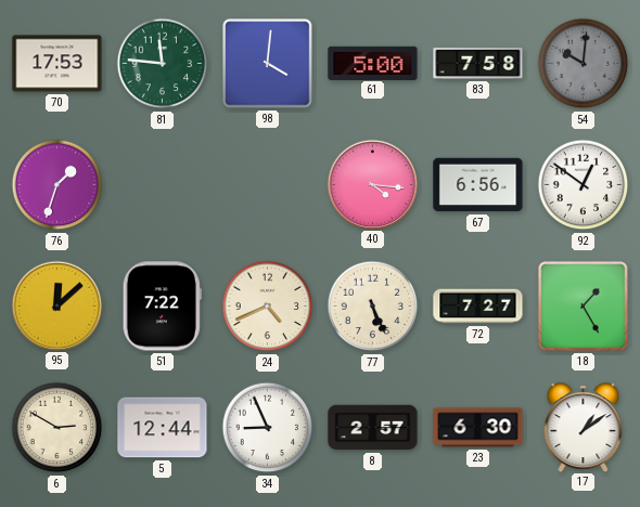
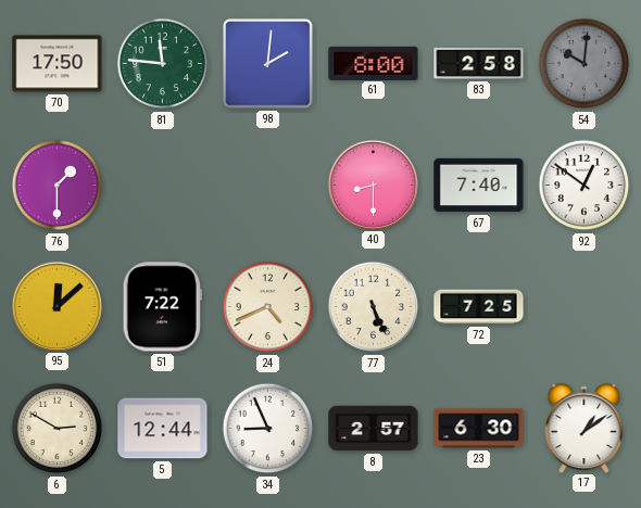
70: 17:53 -> 17:50
98: 4:01 -> 2:01
61: 5:00 -> 8:00
83: 7:58 -> 2:58
76: 1:33 -> 1:30
40: 4:16 -> 8:30
67: 6:56 -> 7:40
72: 7:27 -> 7:25
18: 1:25 -> none
